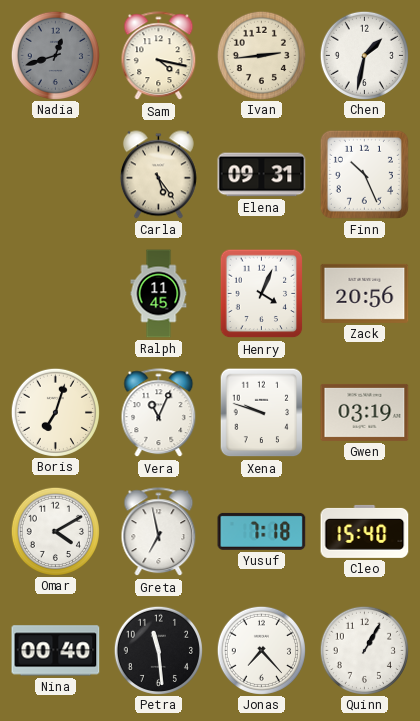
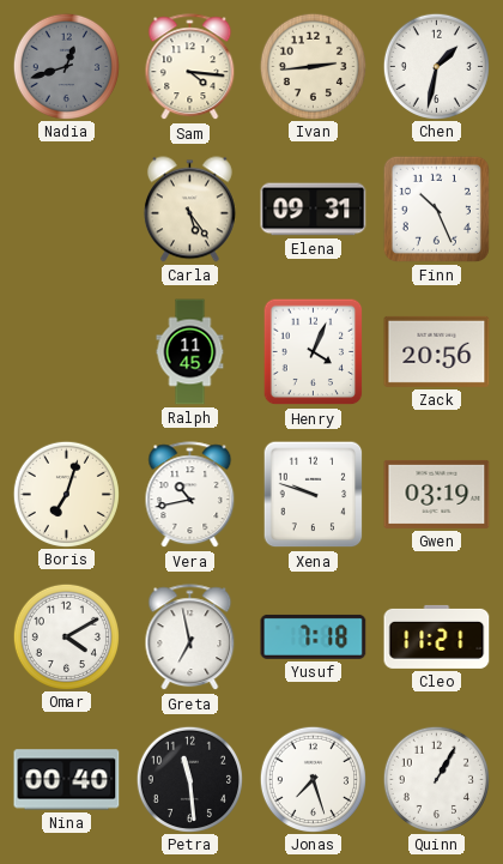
Sam: 4:17 -> 4:16
Vera: 11:04 -> 10:43
Cleo: 15:40 -> 11:21
Jonas: 7:23 -> 7:27
